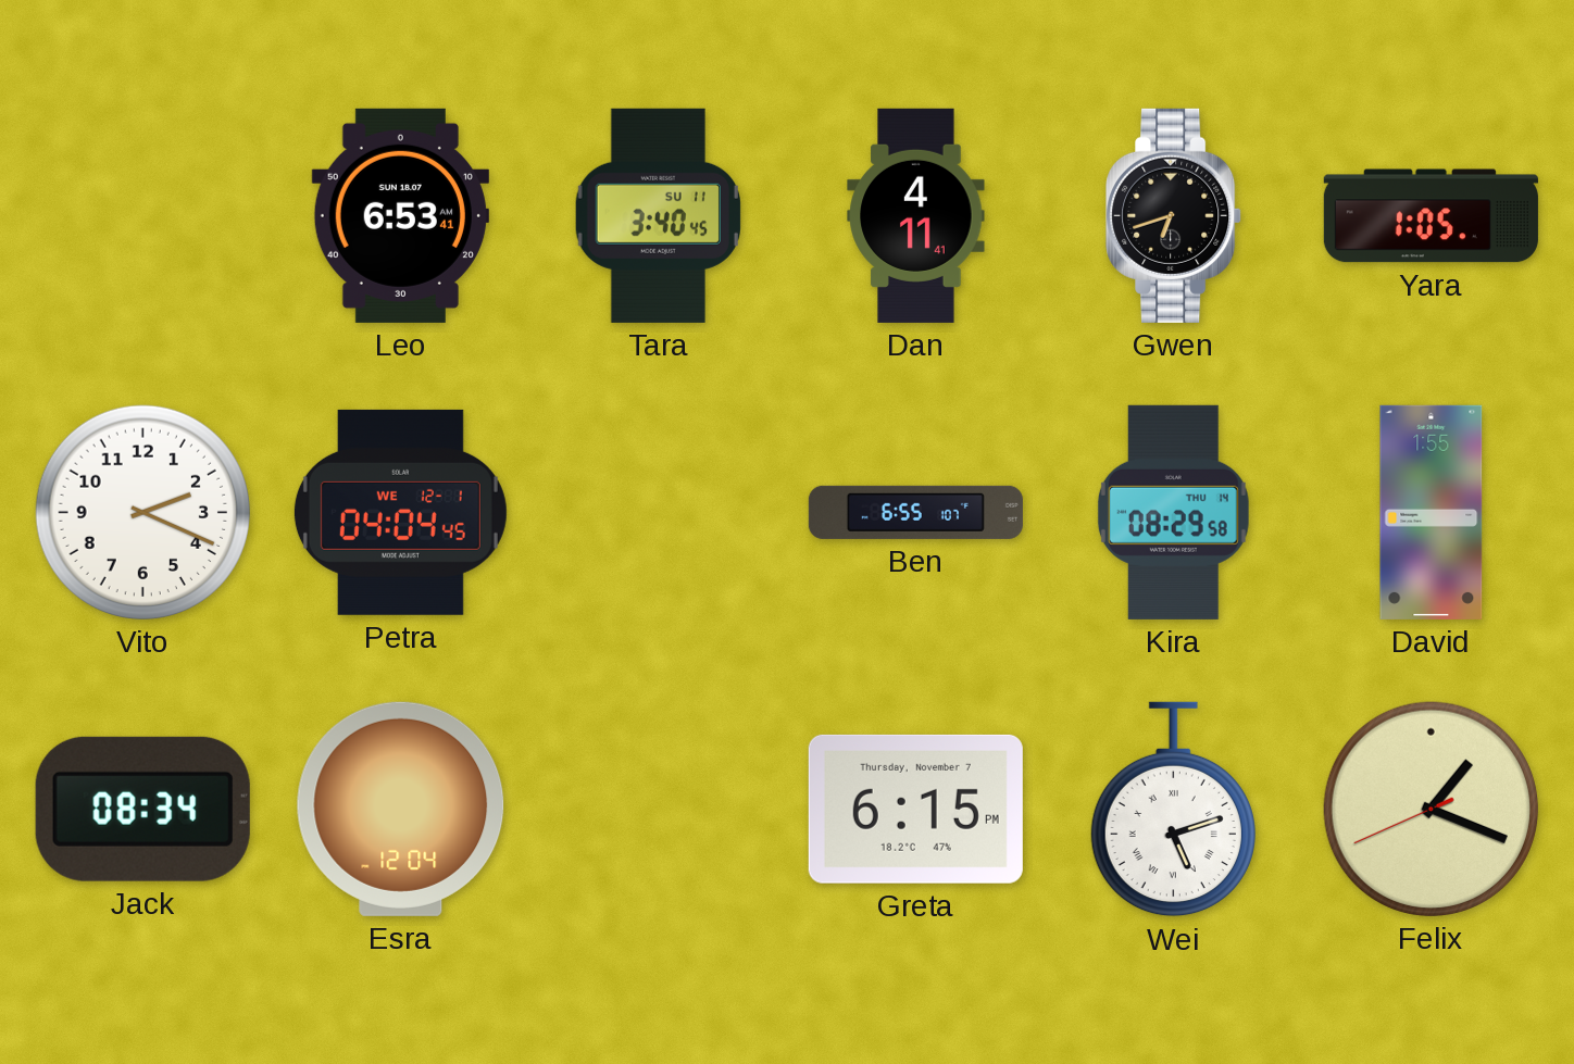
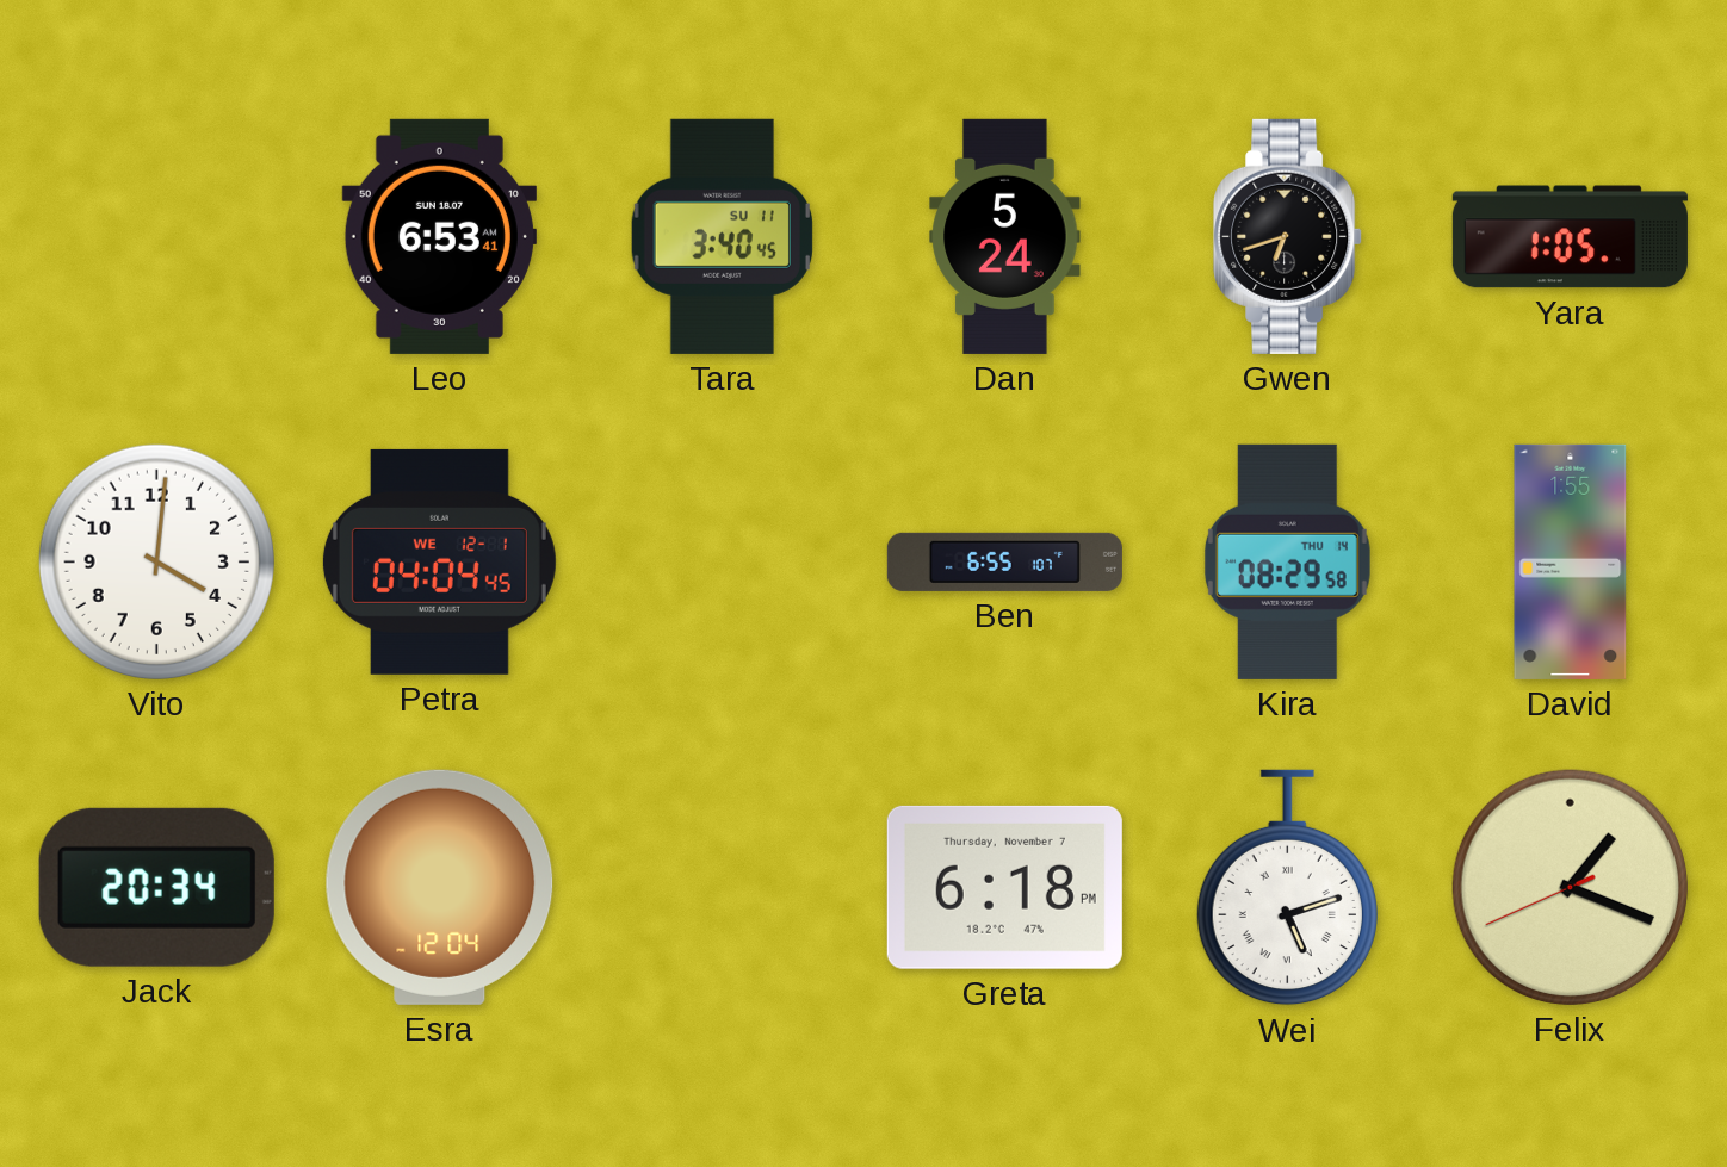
Dan: 4:11 -> 5:24
Vito: 2:19 -> 4:01
Jack: 08:34 -> 20:34
Greta: 6:15 -> 6:18
